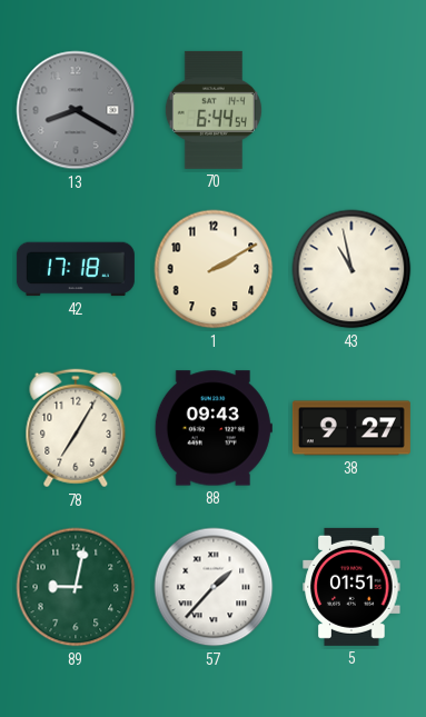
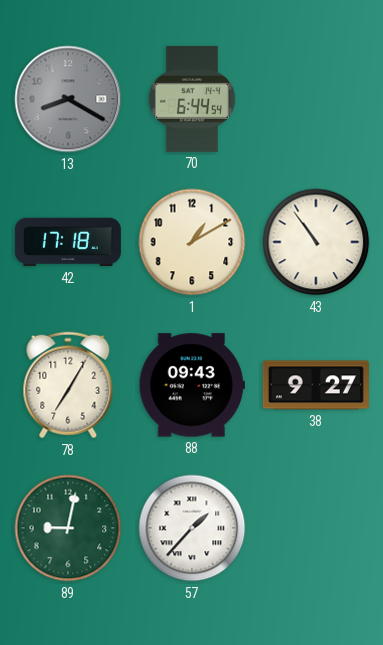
1: 2:10 -> 1:10
43: 10:58 -> 10:54
5: 01:51 -> none
